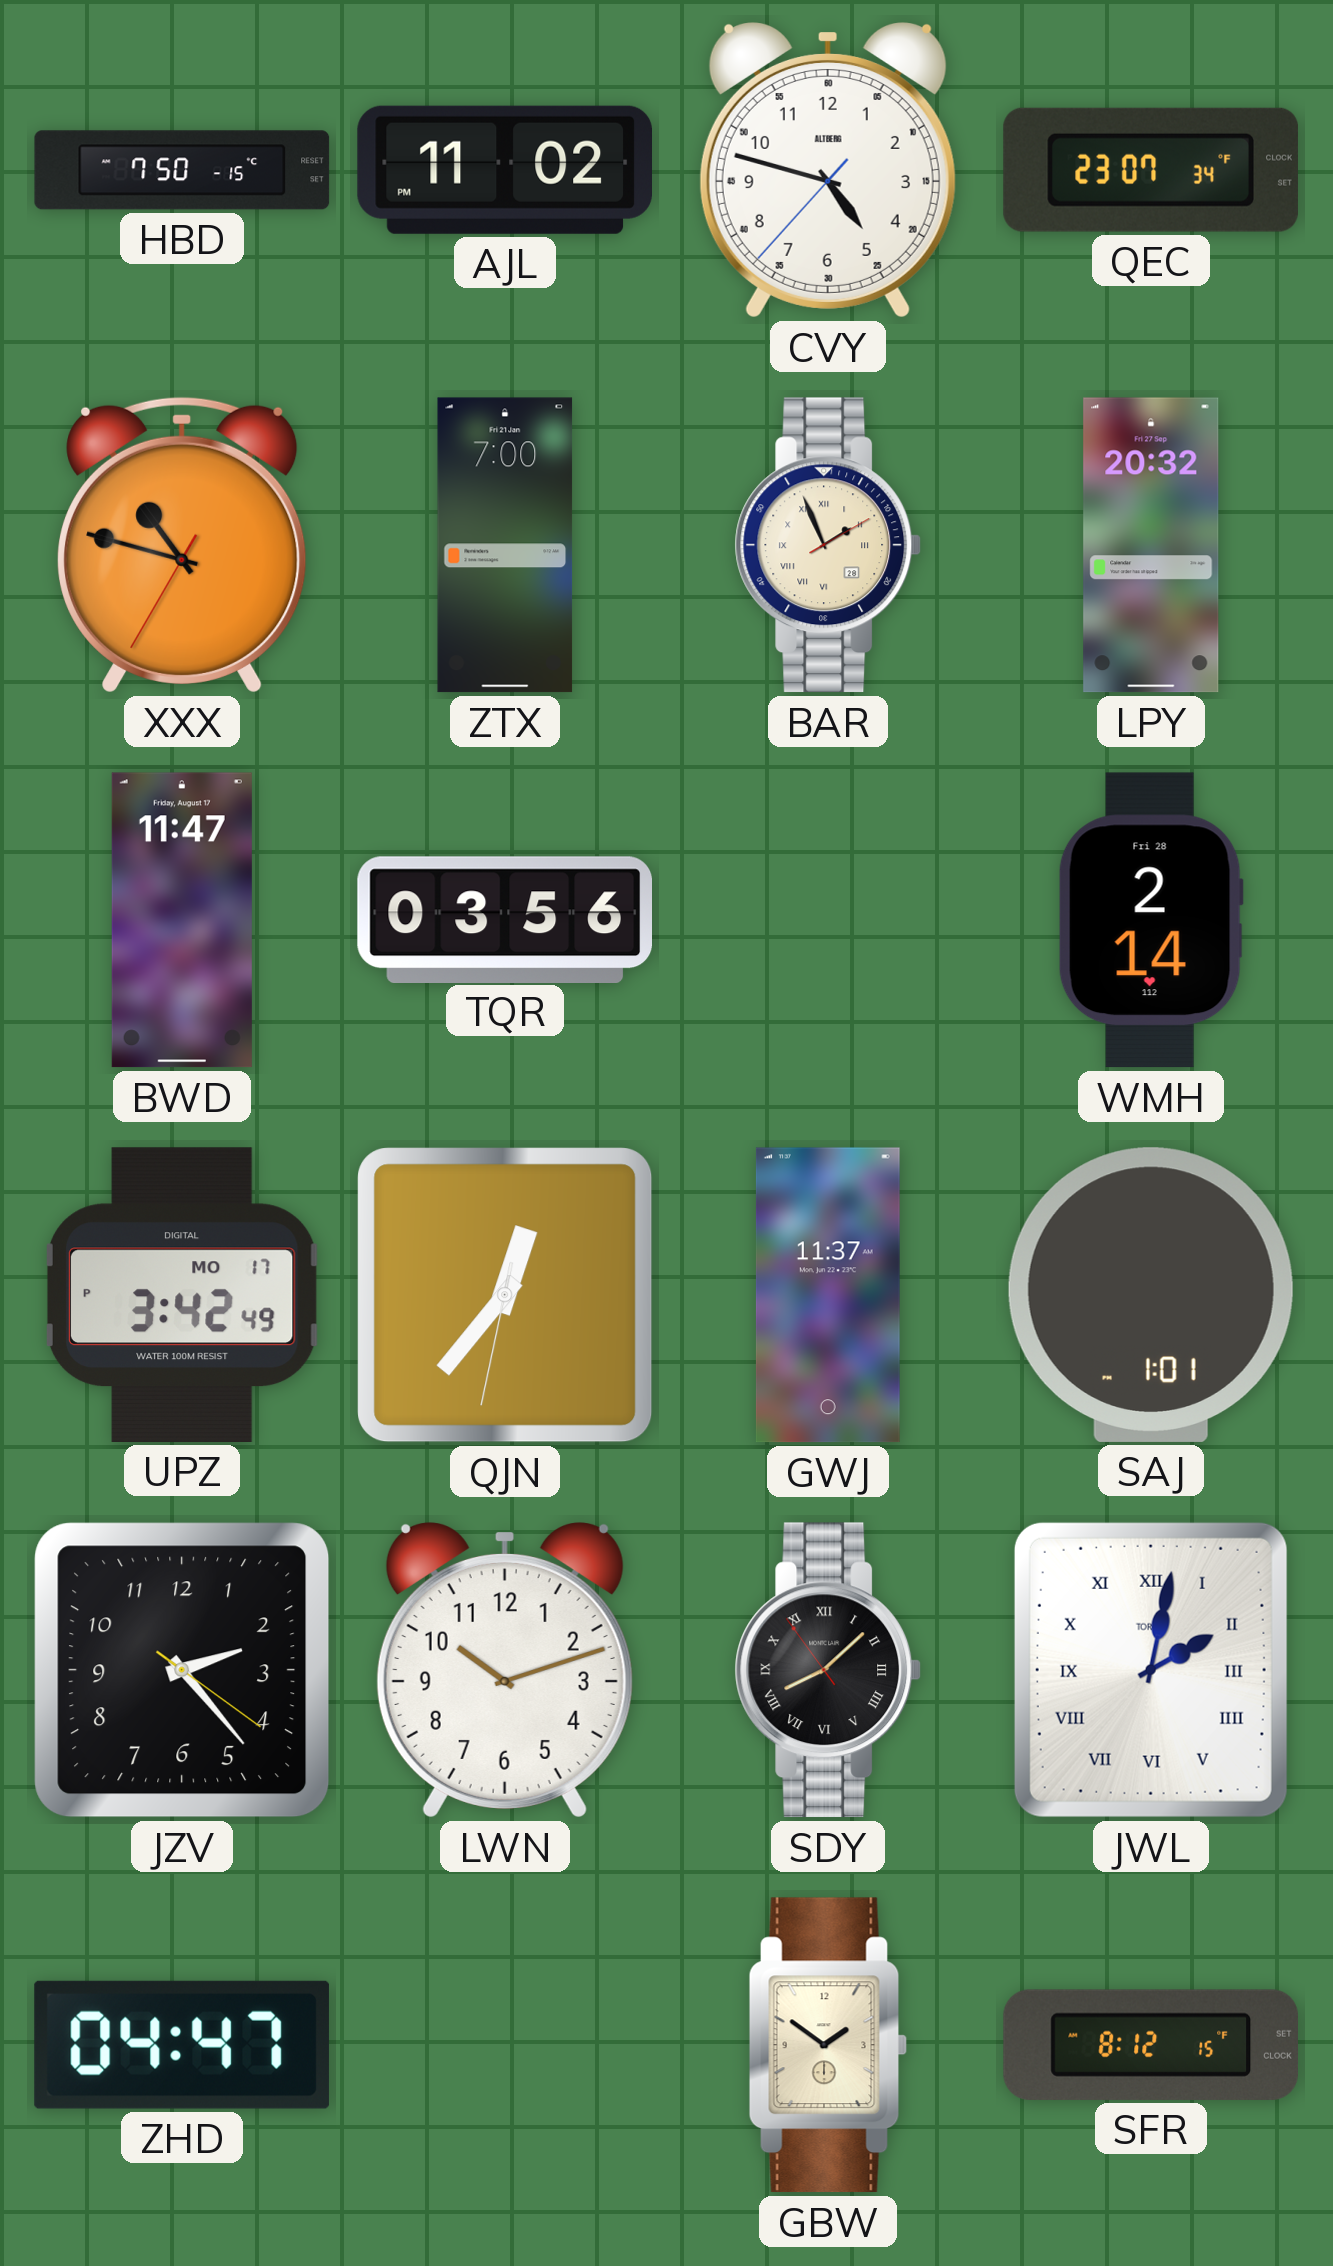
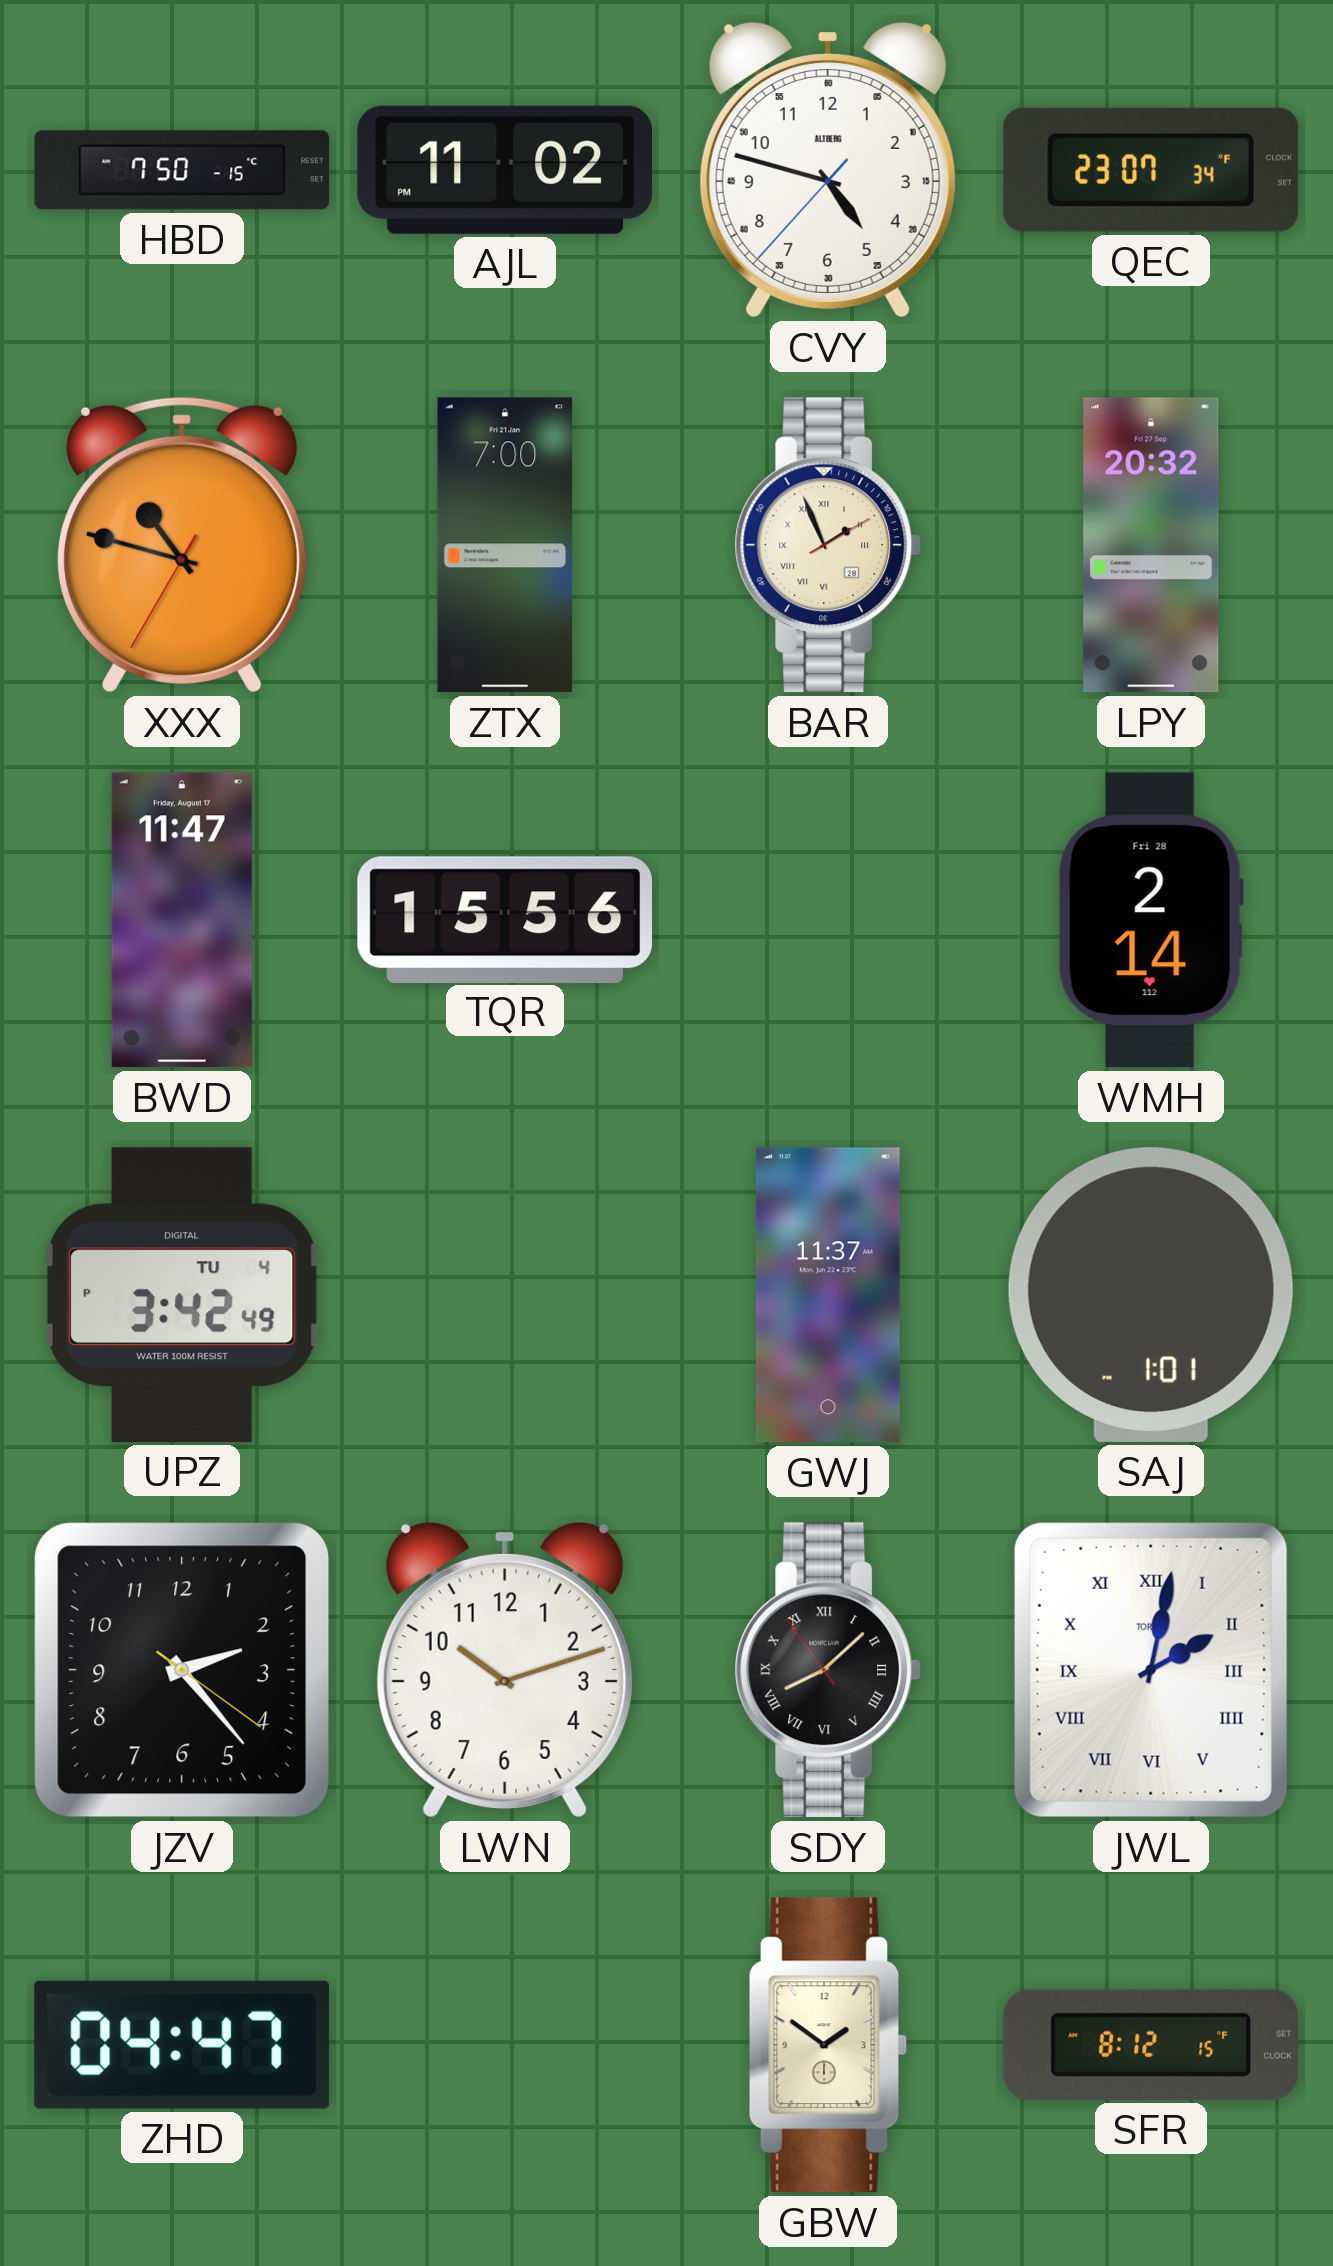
TQR: 03:56 -> 15:56
UPZ date: MO 17 -> TU 4
QJN: 12:36 -> none
